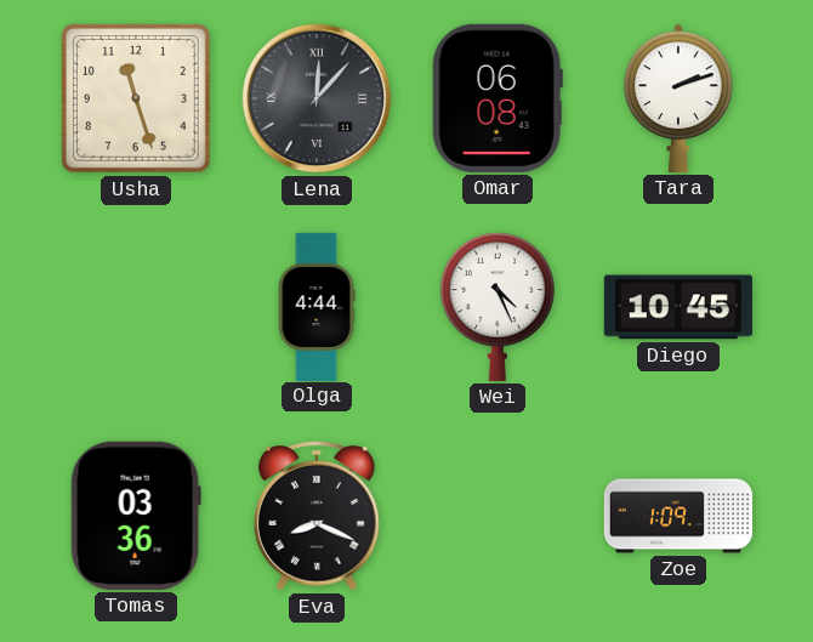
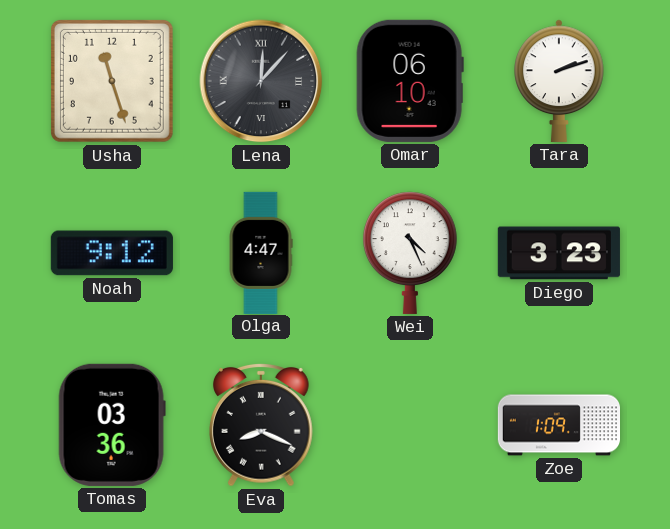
Omar: 06:08 -> 06:10
Noah: none -> 9:12
Olga: 4:44 -> 4:47
Diego: 10:45 -> 3:23
